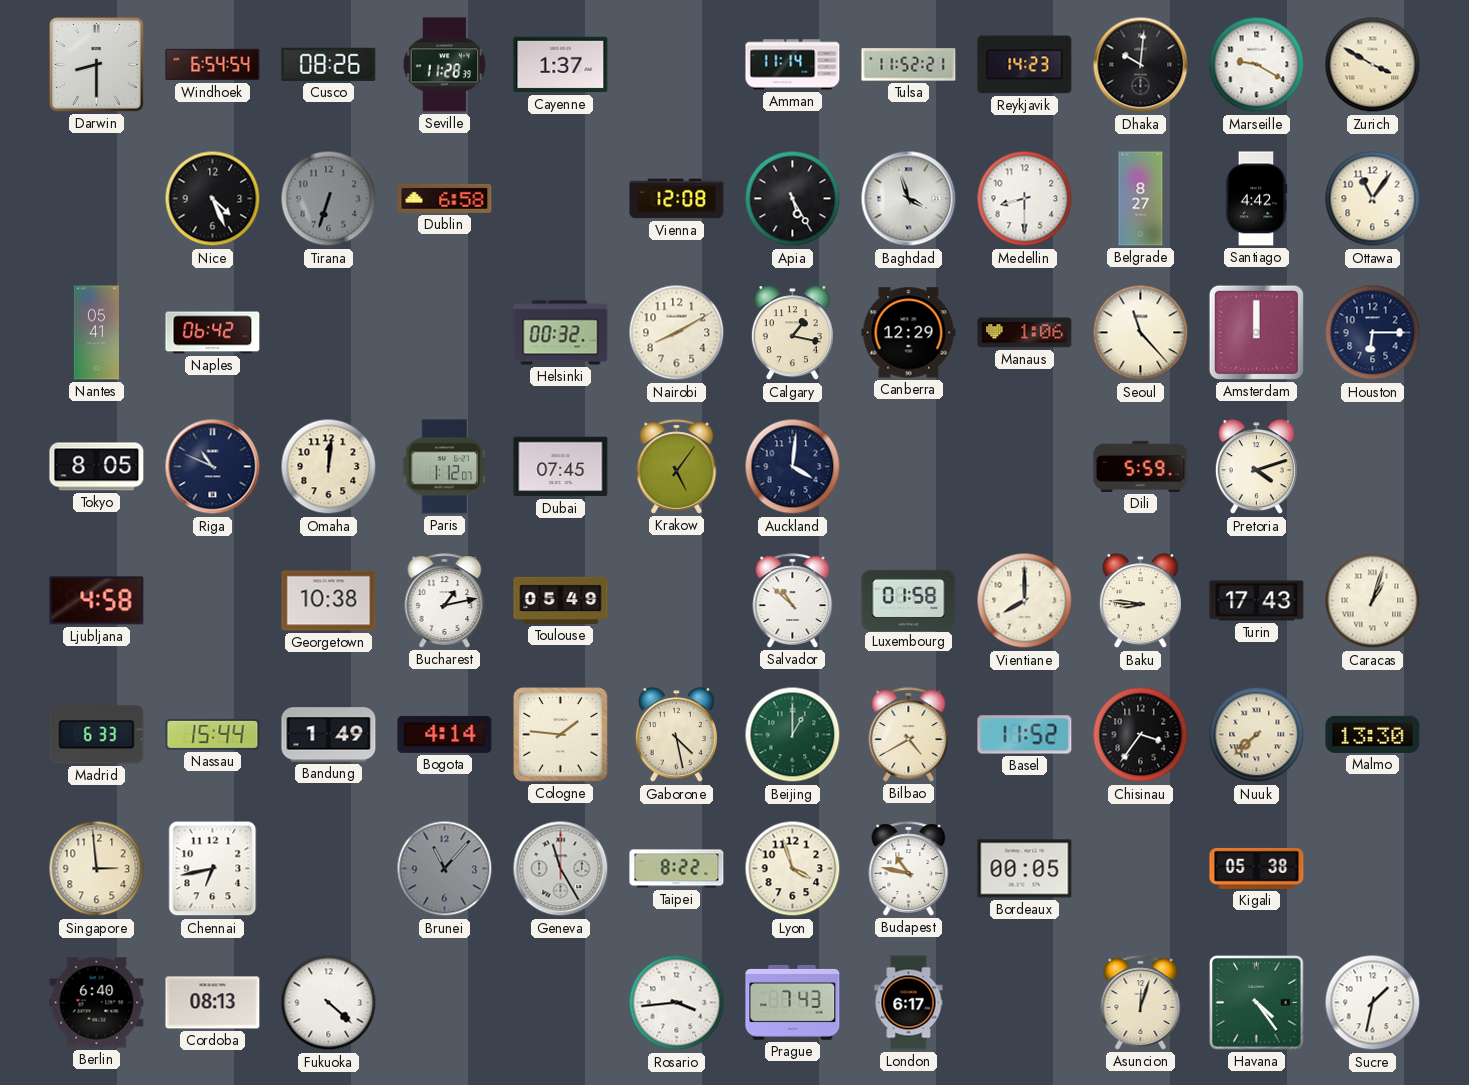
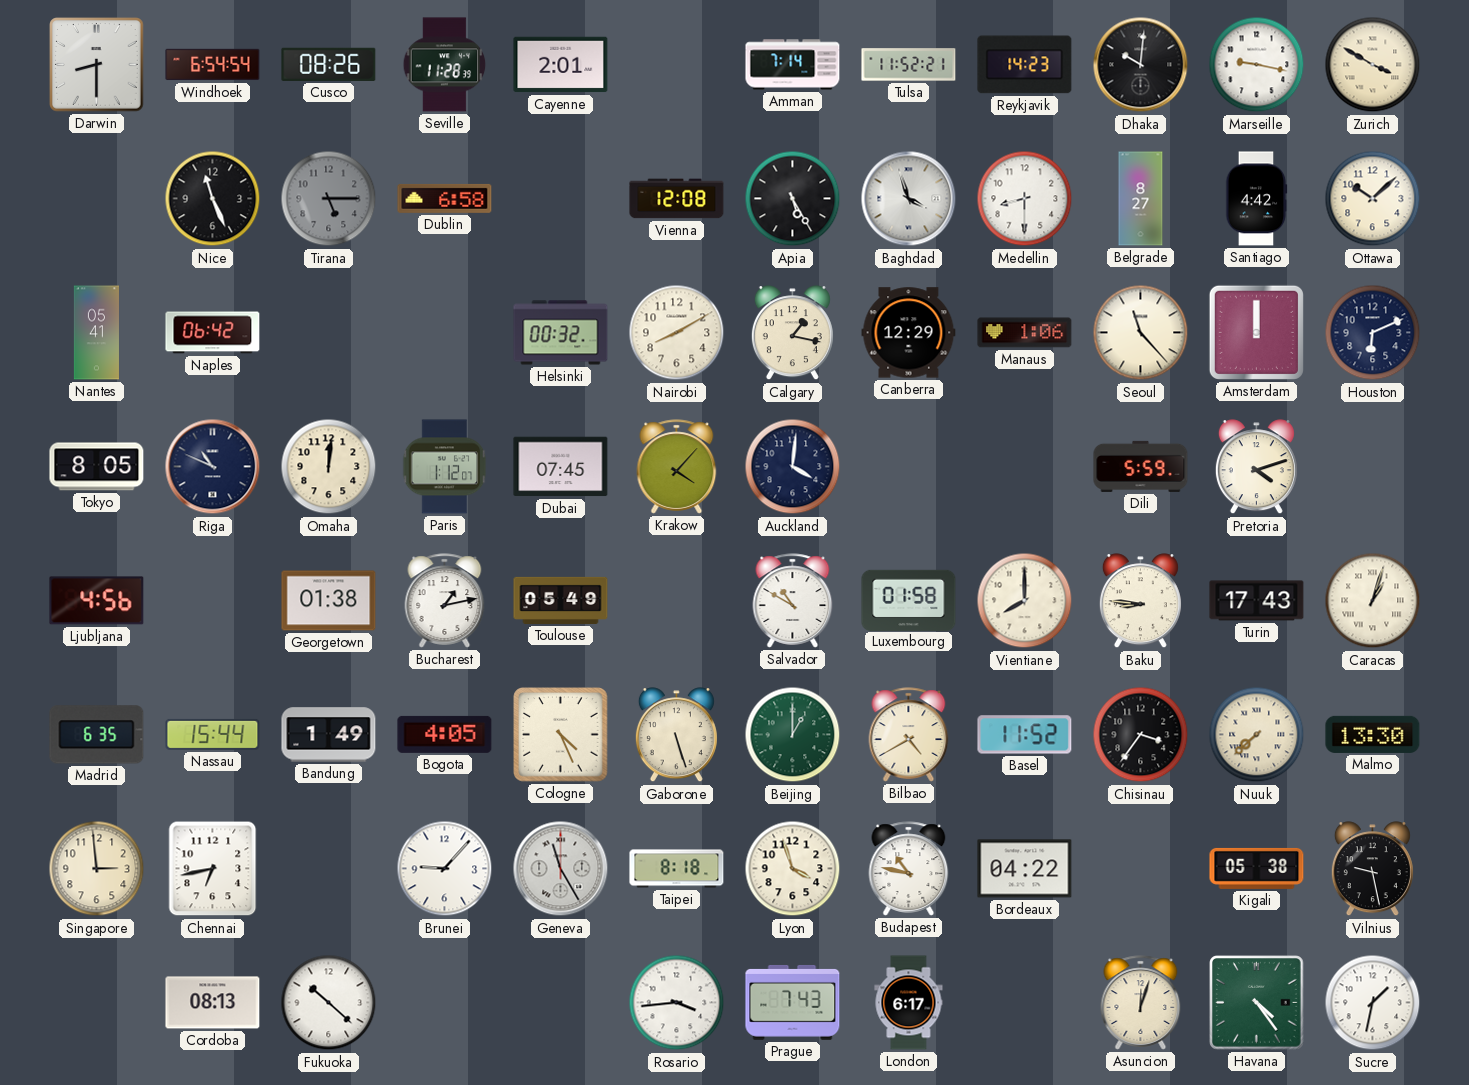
Cayenne: 1:37 -> 2:01
Amman: 11:14 -> 7:14
Marseille: 9:20 -> 9:17
Nice: 4:26 -> 11:26
Tirana: 6:33 -> 5:15
Ottawa: 11:06 -> 10:08
Houston: 6:15 -> 6:11
Krakow: 5:06 -> 4:07
Ljubljana: 4:58 -> 4:56
Georgetown: 10:38 -> 01:38
Salvador: 10:52 -> 10:50
Madrid: 6:33 -> 6:35
Bogota: 4:14 -> 4:05
Cologne: 1:46 -> 4:26
Gaborone: 4:28 -> 5:27
Brunei: 11:07 -> 9:07
Brunei dial: grey -> white
Taipei: 8:22 -> 8:18
Bordeaux: 00:05 -> 04:22
Vilnius: none -> 9:28
Berlin: 6:40 -> none
Fukuoka: 4:22 -> 10:22
